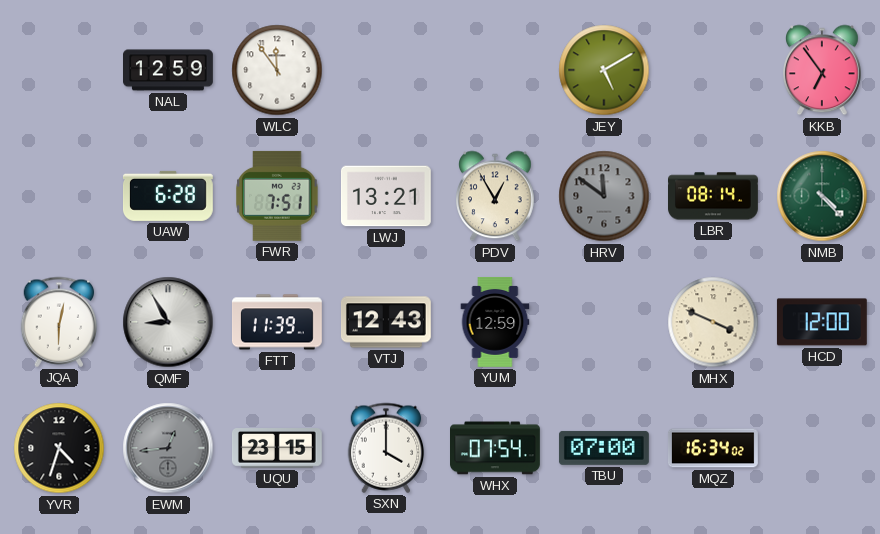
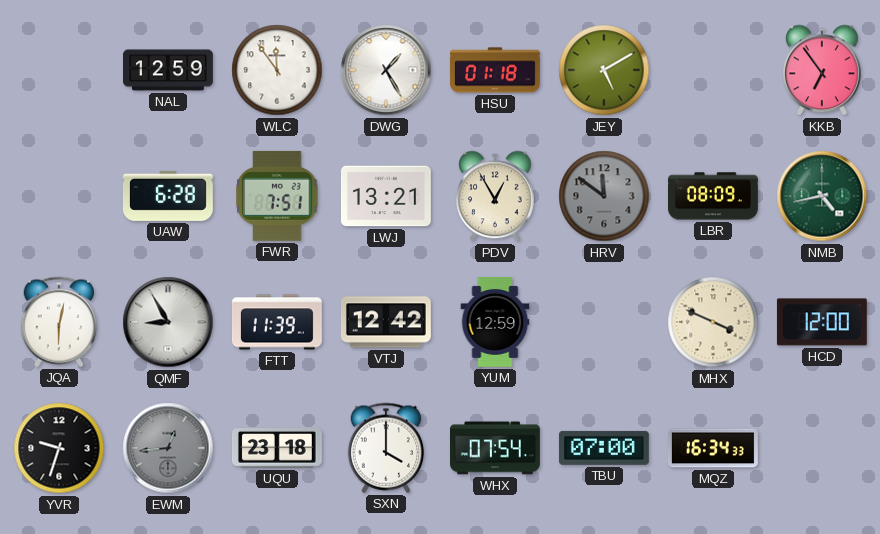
DWG: none -> 1:25
HSU: none -> 01:18
LBR: 08:14 -> 08:09
NMB: 4:23 -> 4:43
VTJ: 12:43 -> 12:42
YVR: 4:33 -> 9:33
UQU: 23:15 -> 23:18
MQZ: 16:34:02 -> 16:34:33
